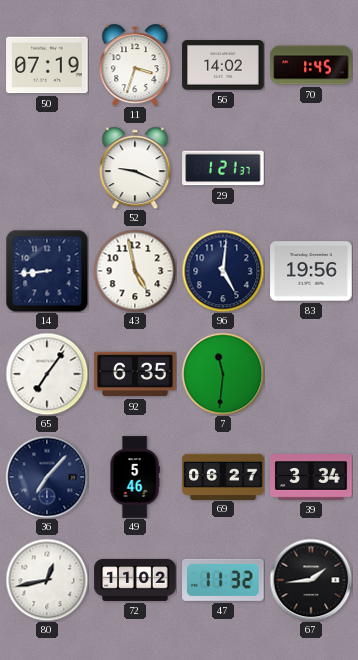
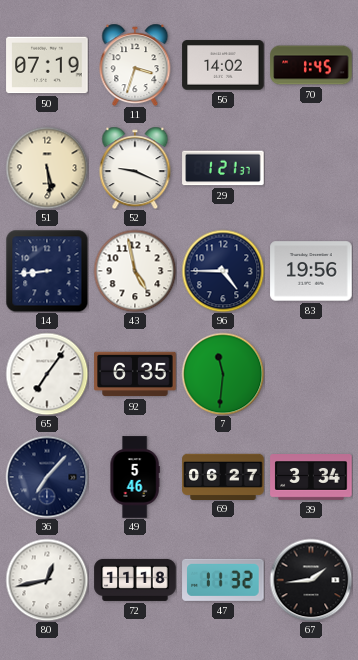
51: none -> 5:29
96: 5:01 -> 4:45
72: 11:02 -> 11:18
